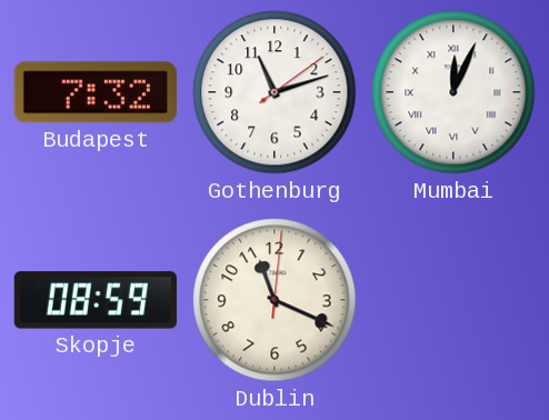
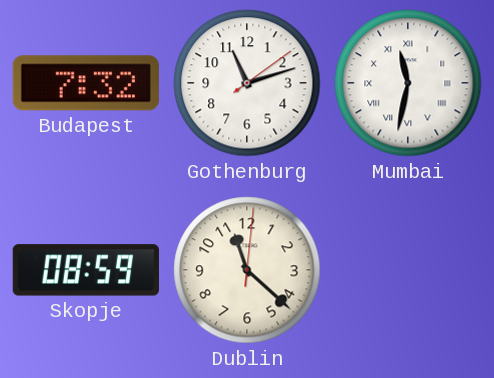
Mumbai: 12:04 -> 11:32
Dublin: 11:19 -> 11:22
